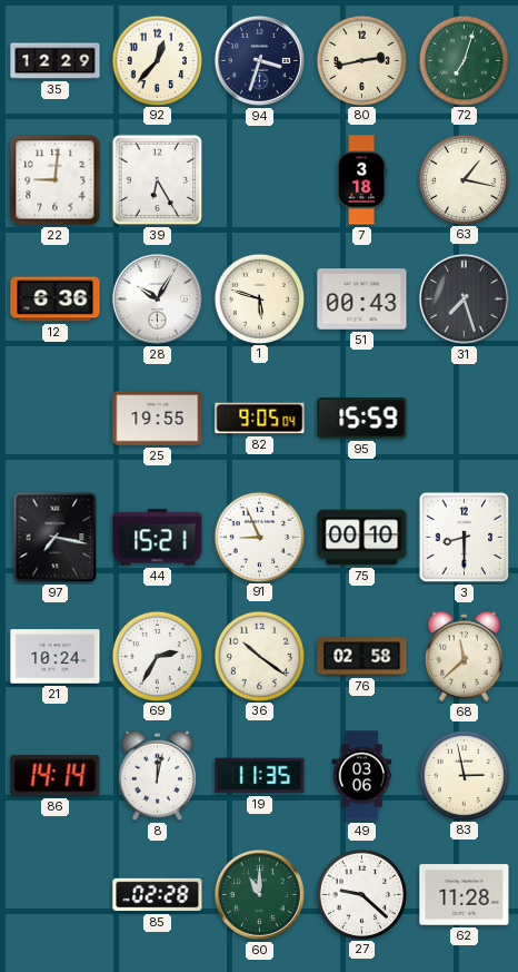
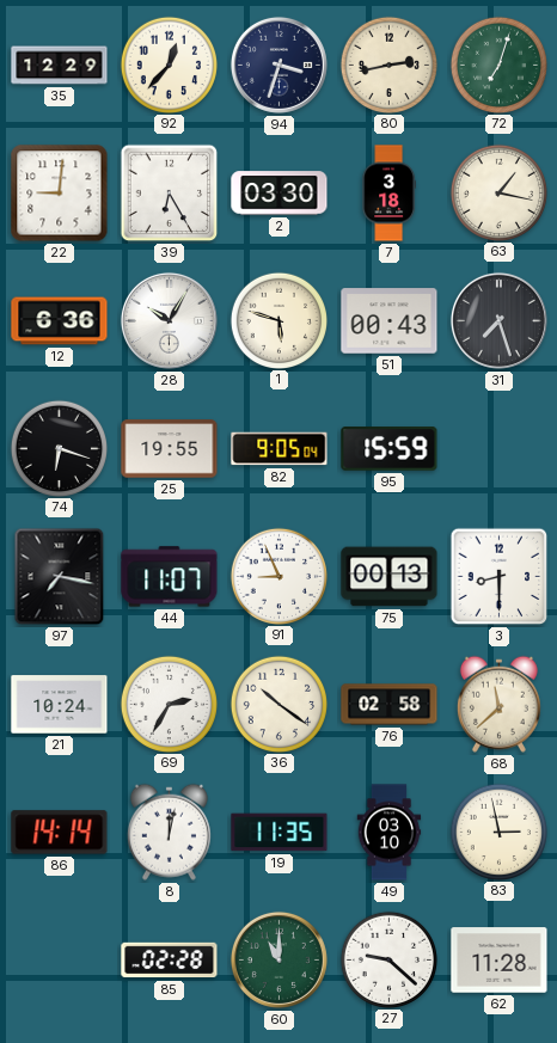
2: none -> 03:30
74: none -> 6:18
44: 15:21 -> 11:07
75: 00:10 -> 00:13
49: 03:06 -> 03:10
